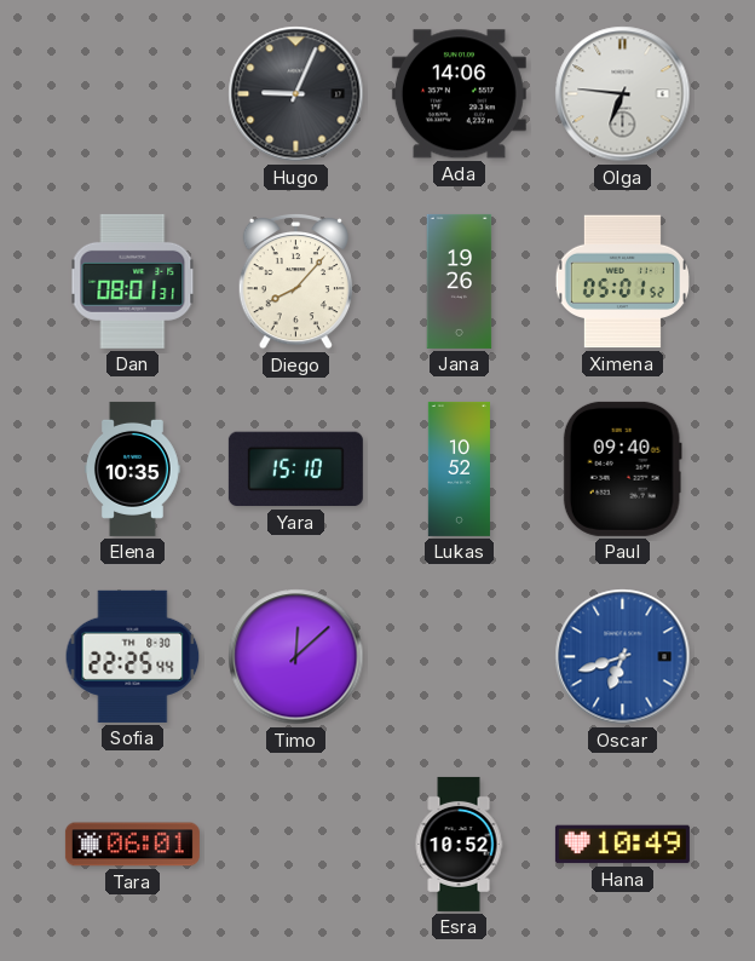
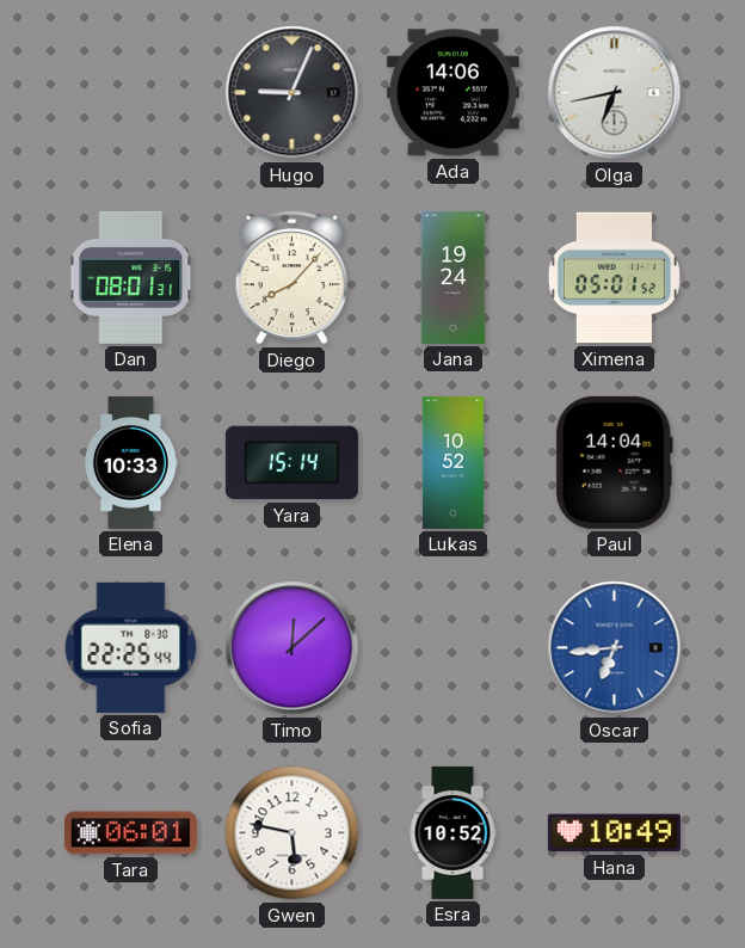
Olga: 6:46 -> 6:43
Jana: 19:26 -> 19:24
Elena: 10:35 -> 10:33
Yara: 15:10 -> 15:14
Paul: 09:40 -> 14:04
Oscar: 6:42 -> 6:44
Gwen: none -> 5:47
